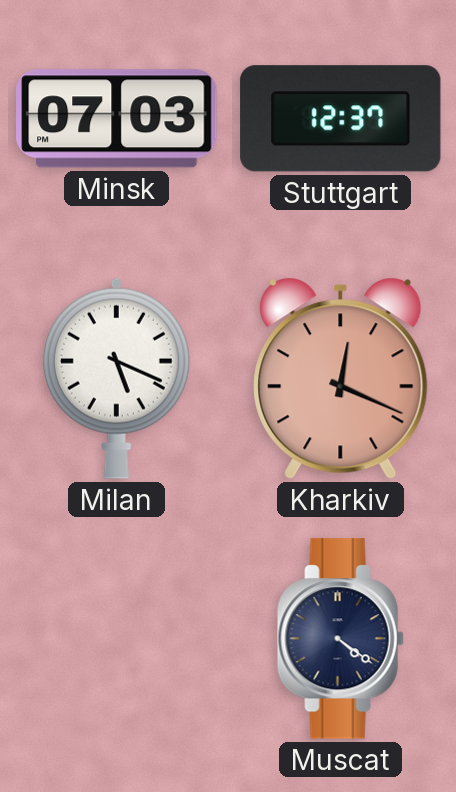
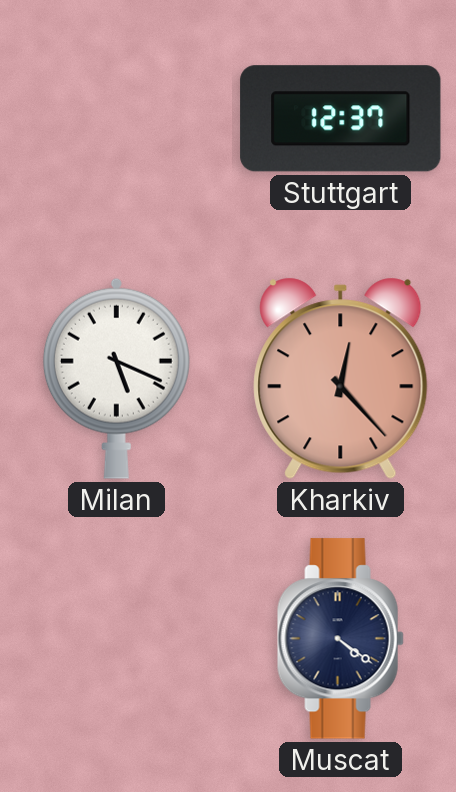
Minsk: 07:03 -> none
Kharkiv: 12:19 -> 12:23
